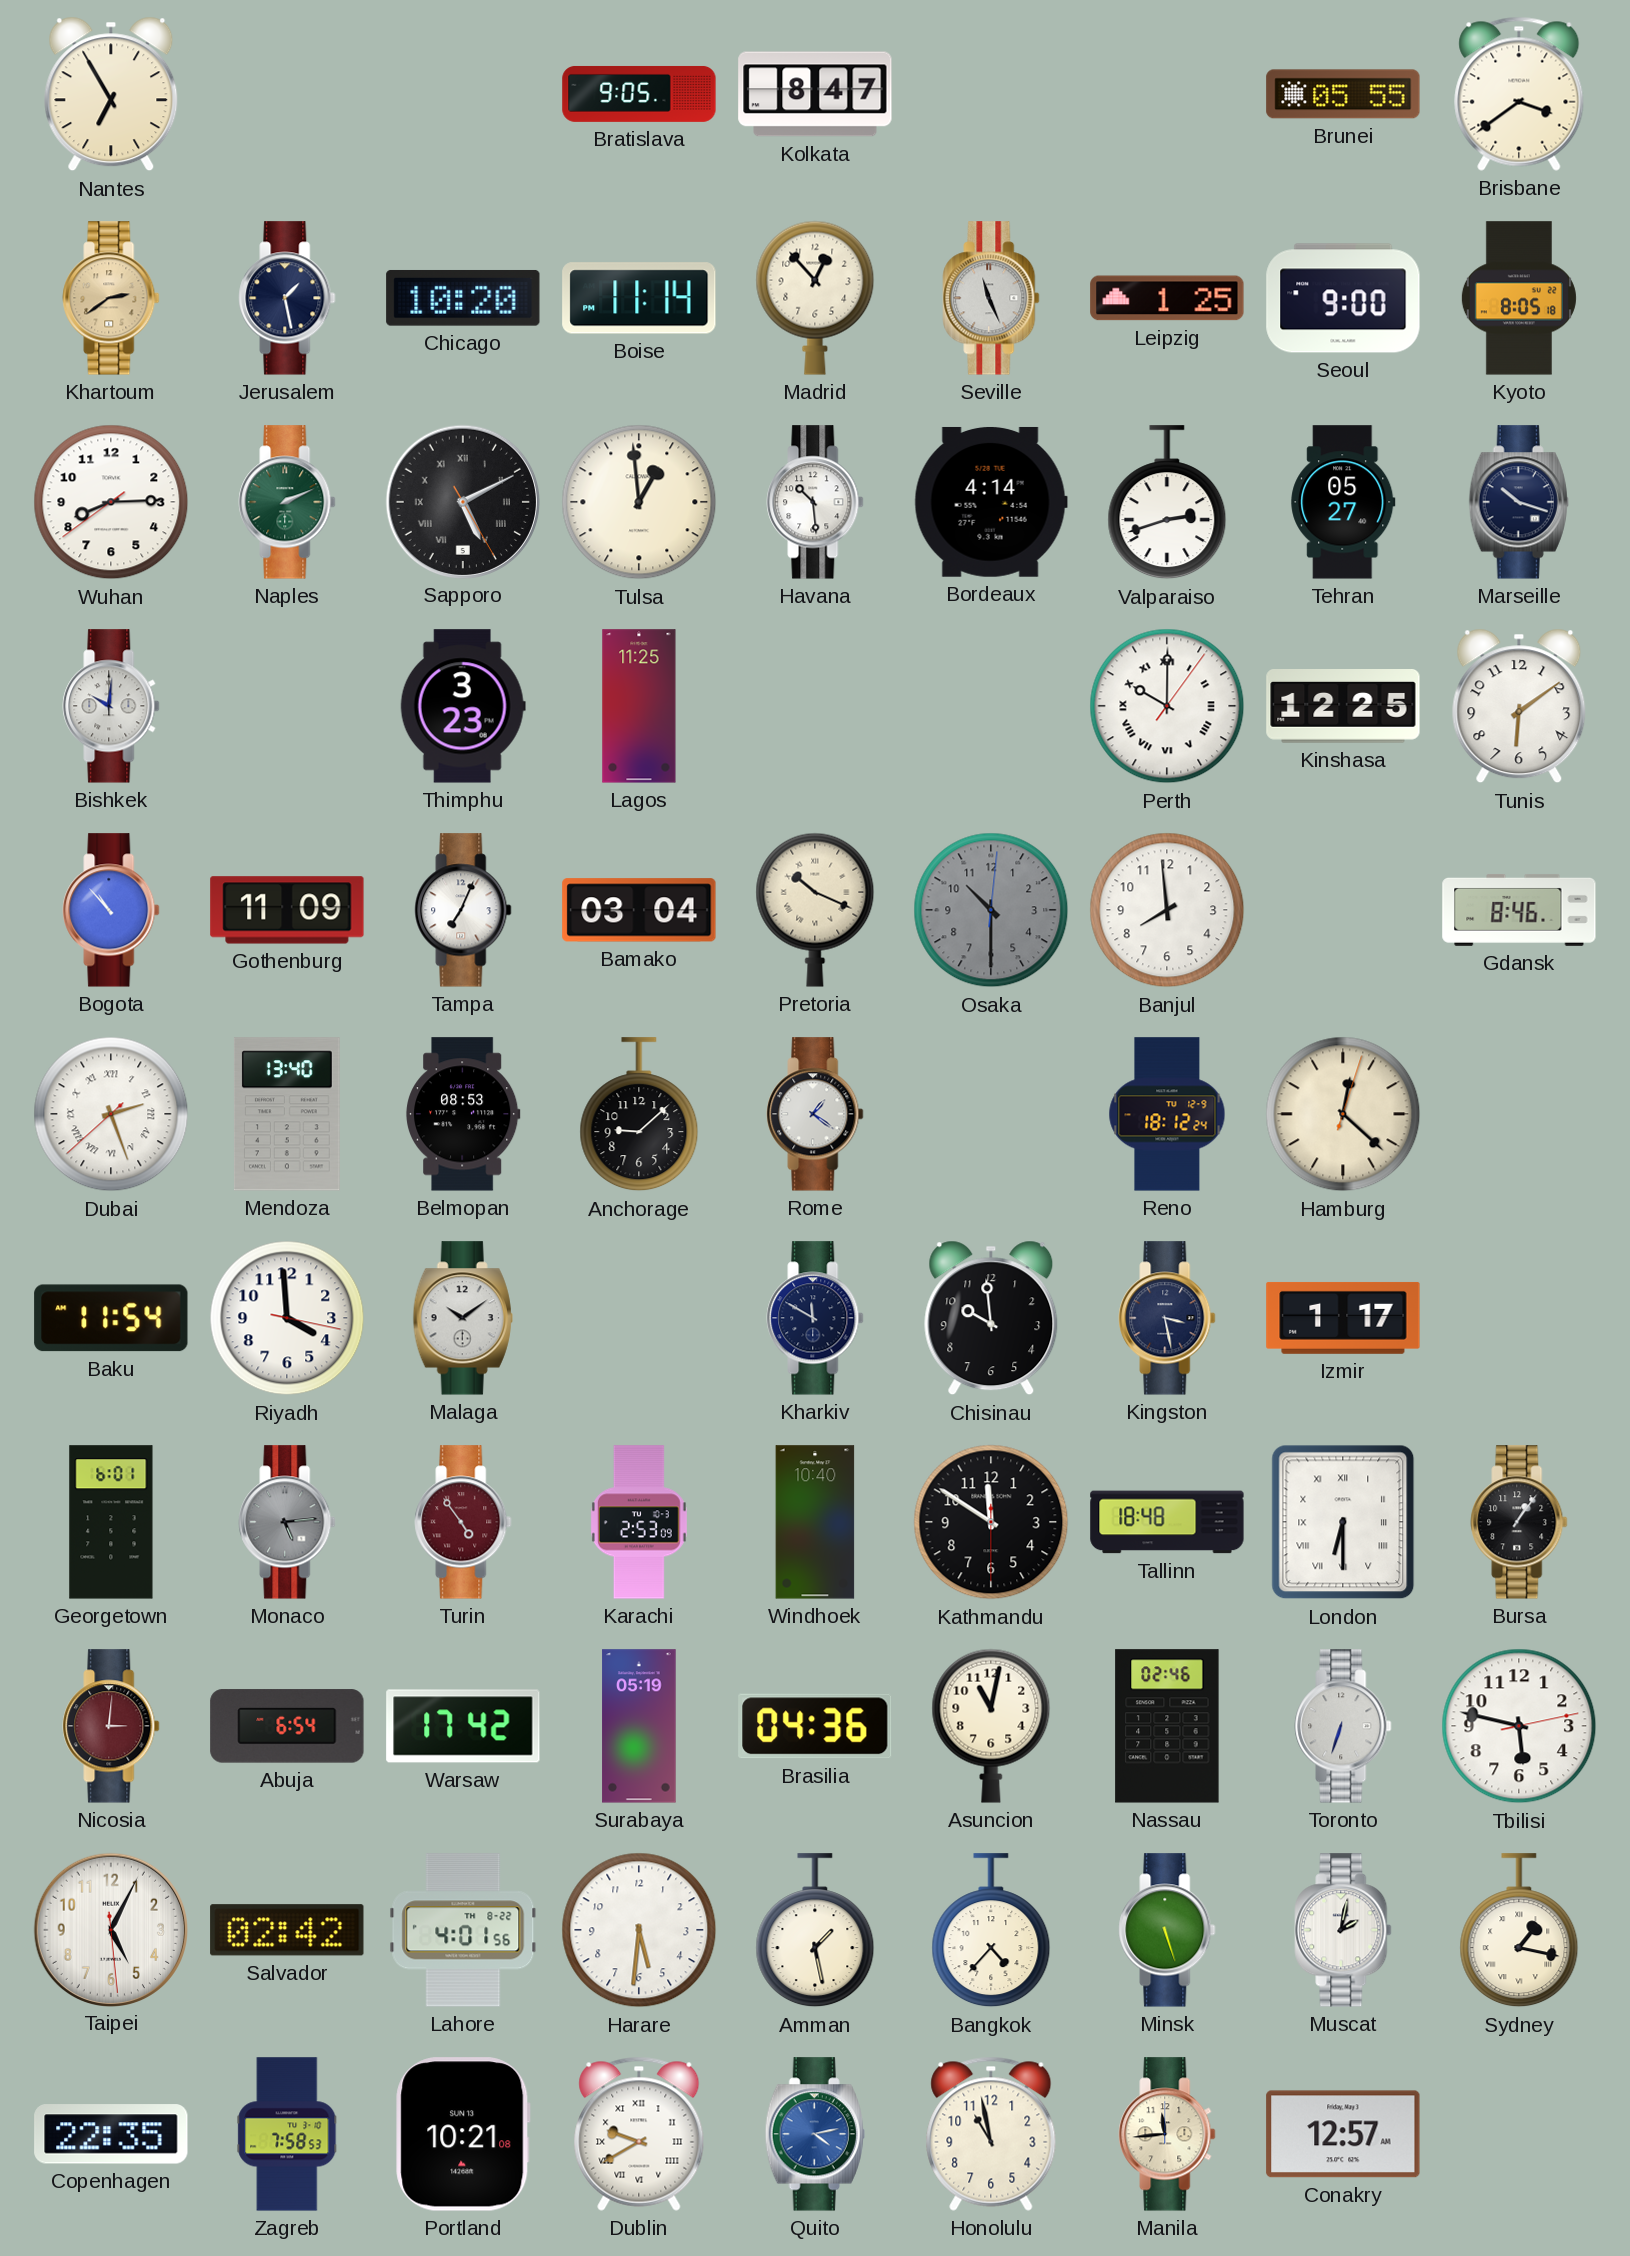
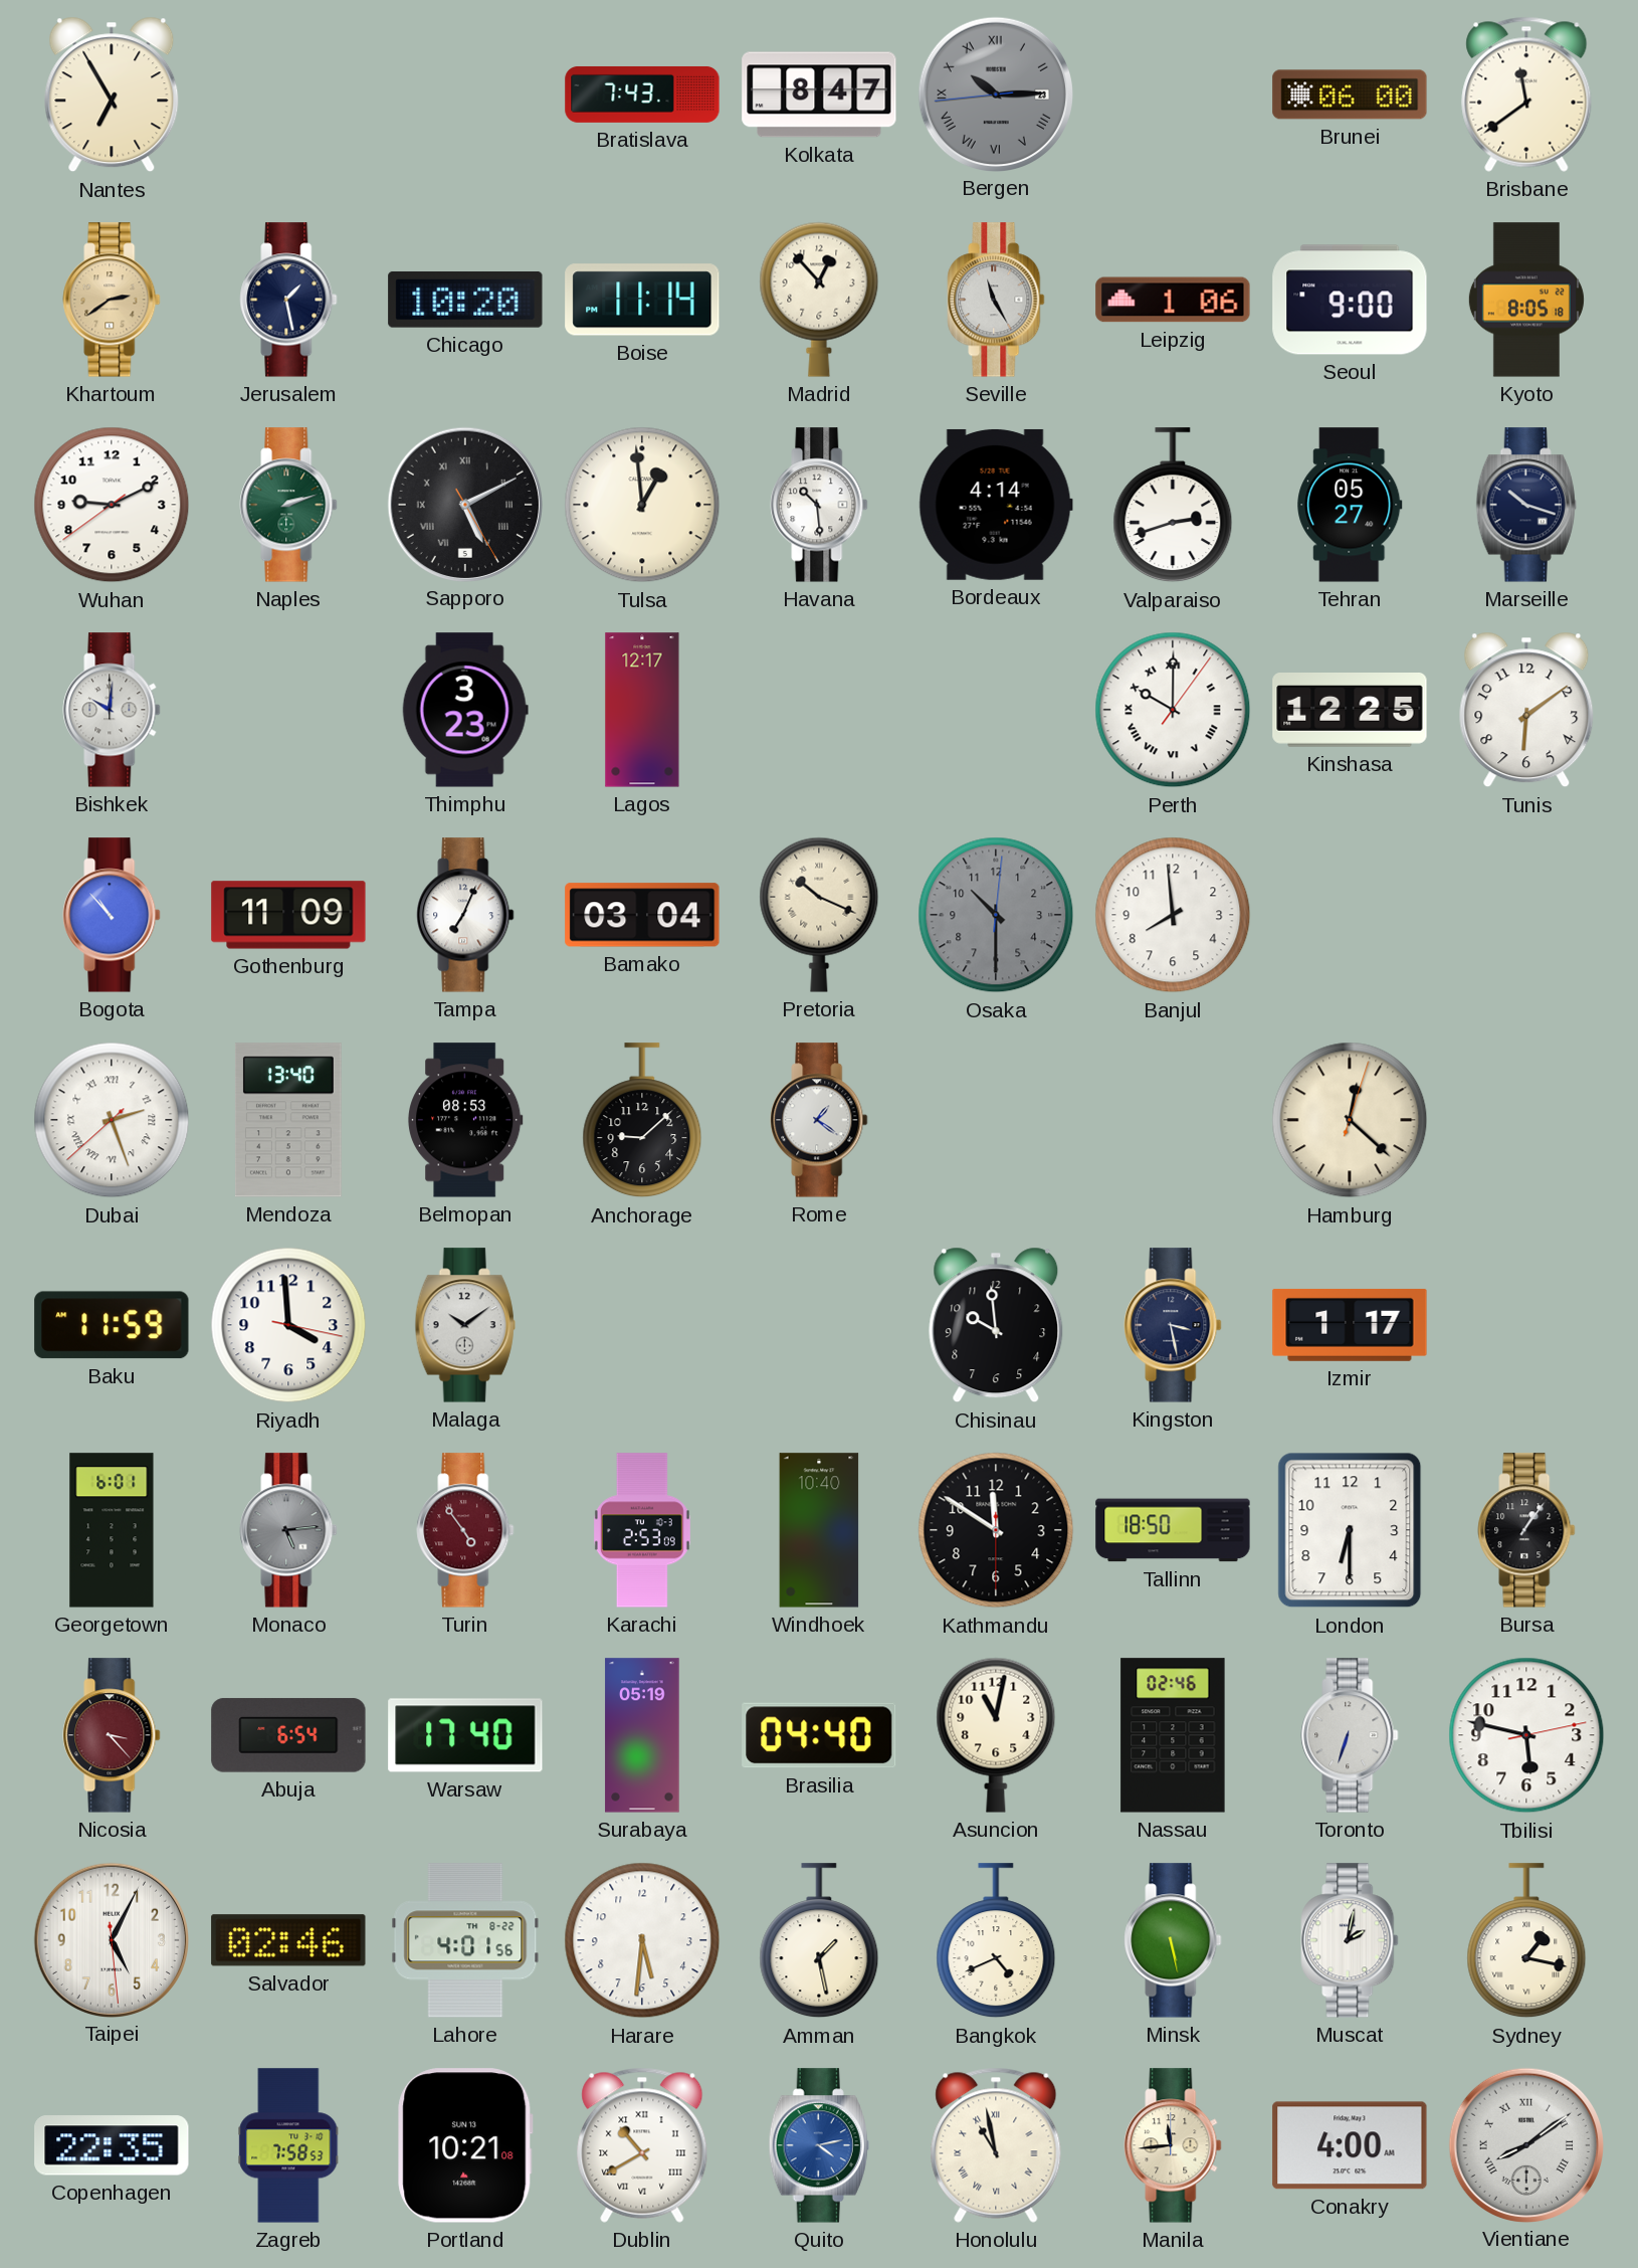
Bratislava: 9:05 -> 7:43
Bergen: none -> 10:14
Brunei: 05:55 -> 06:00
Brisbane: 3:39 -> 11:39
Seville: 11:26 -> 11:25
Leipzig: 1:25 -> 1:06
Wuhan: 8:14 -> 9:10
Naples: 2:11 -> 2:12
Lagos: 11:25 -> 12:17
Gdansk: 8:46 -> none
Reno: 18:12 -> none
Baku: 11:54 -> 11:59
Kharkiv: 11:50 -> none
Tallinn: 18:48 -> 18:50
London numerals: Roman -> Arabic
Nicosia: 3:01 -> 3:23
Warsaw: 17:42 -> 17:40
Brasilia: 04:36 -> 04:40
Salvador: 02:42 -> 02:46
Bangkok: 4:37 -> 4:41
Minsk: 5:27 -> 5:28
Dublin: 9:40 -> 10:40
Honolulu numerals: Arabic -> Roman
Conakry: 12:57 -> 4:00
Vientiane: none -> 8:09
